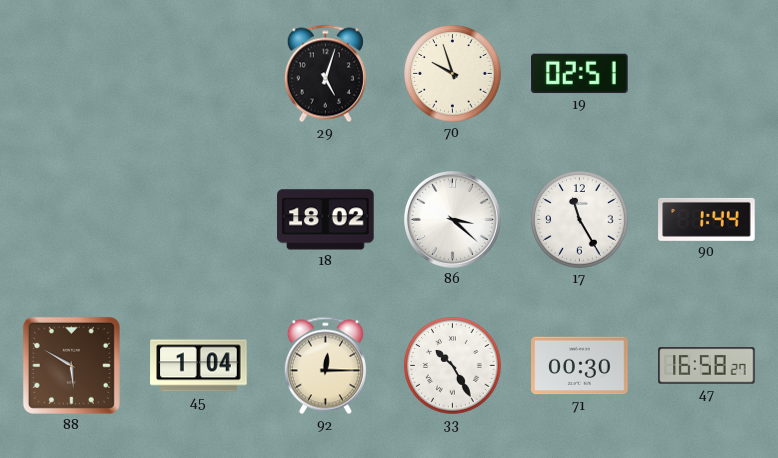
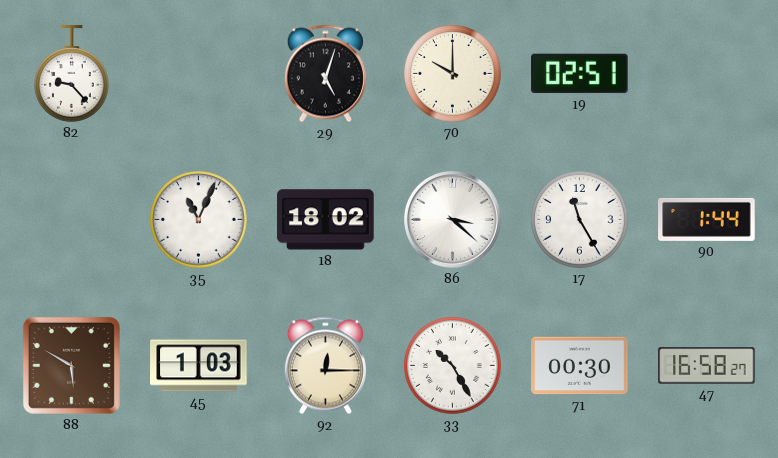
82: none -> 9:23
70: 9:57 -> 10:00
35: none -> 11:04
45: 1:04 -> 1:03
